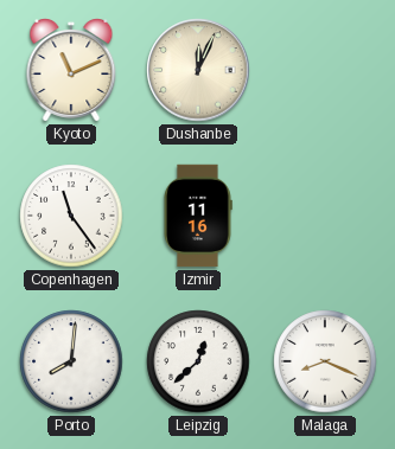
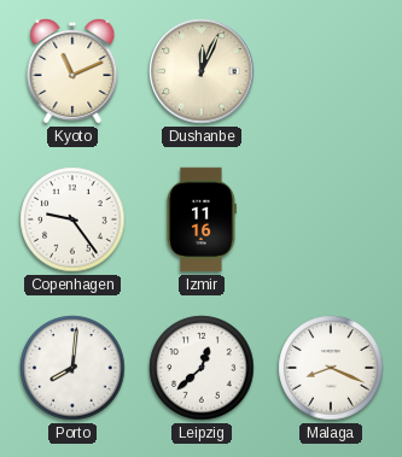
Copenhagen: 11:24 -> 9:24
